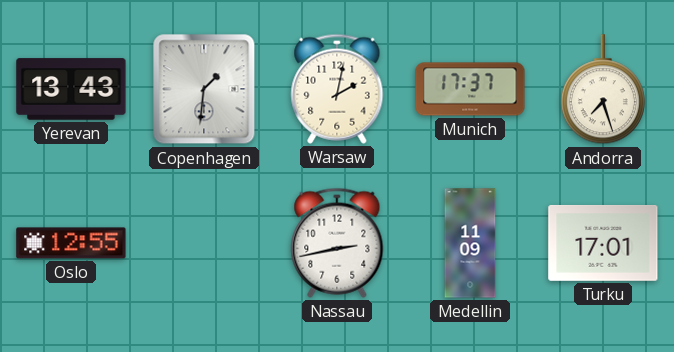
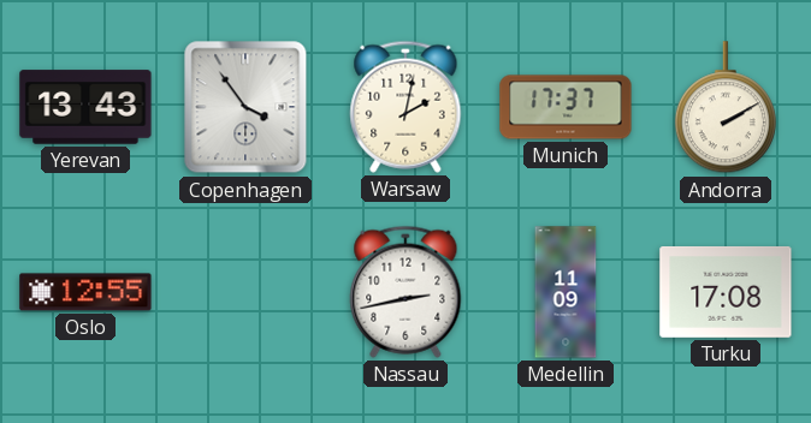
Copenhagen: 1:31 -> 3:54
Andorra: 7:27 -> 2:10
Turku: 17:01 -> 17:08
